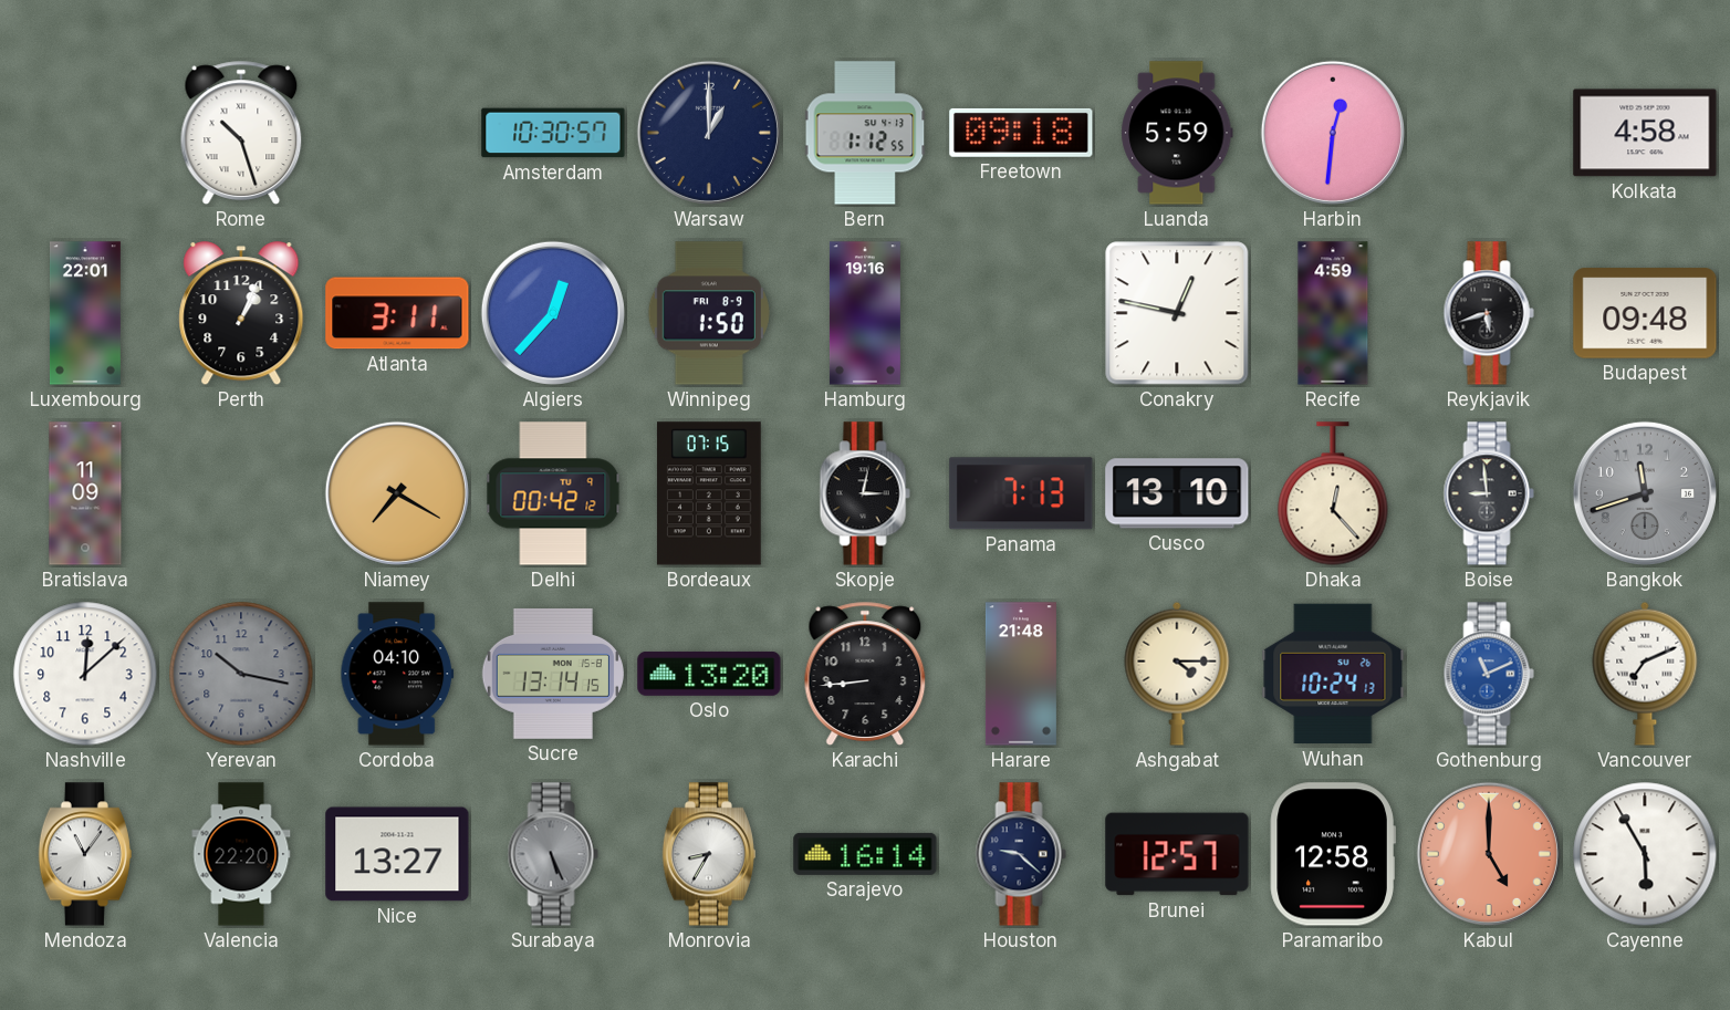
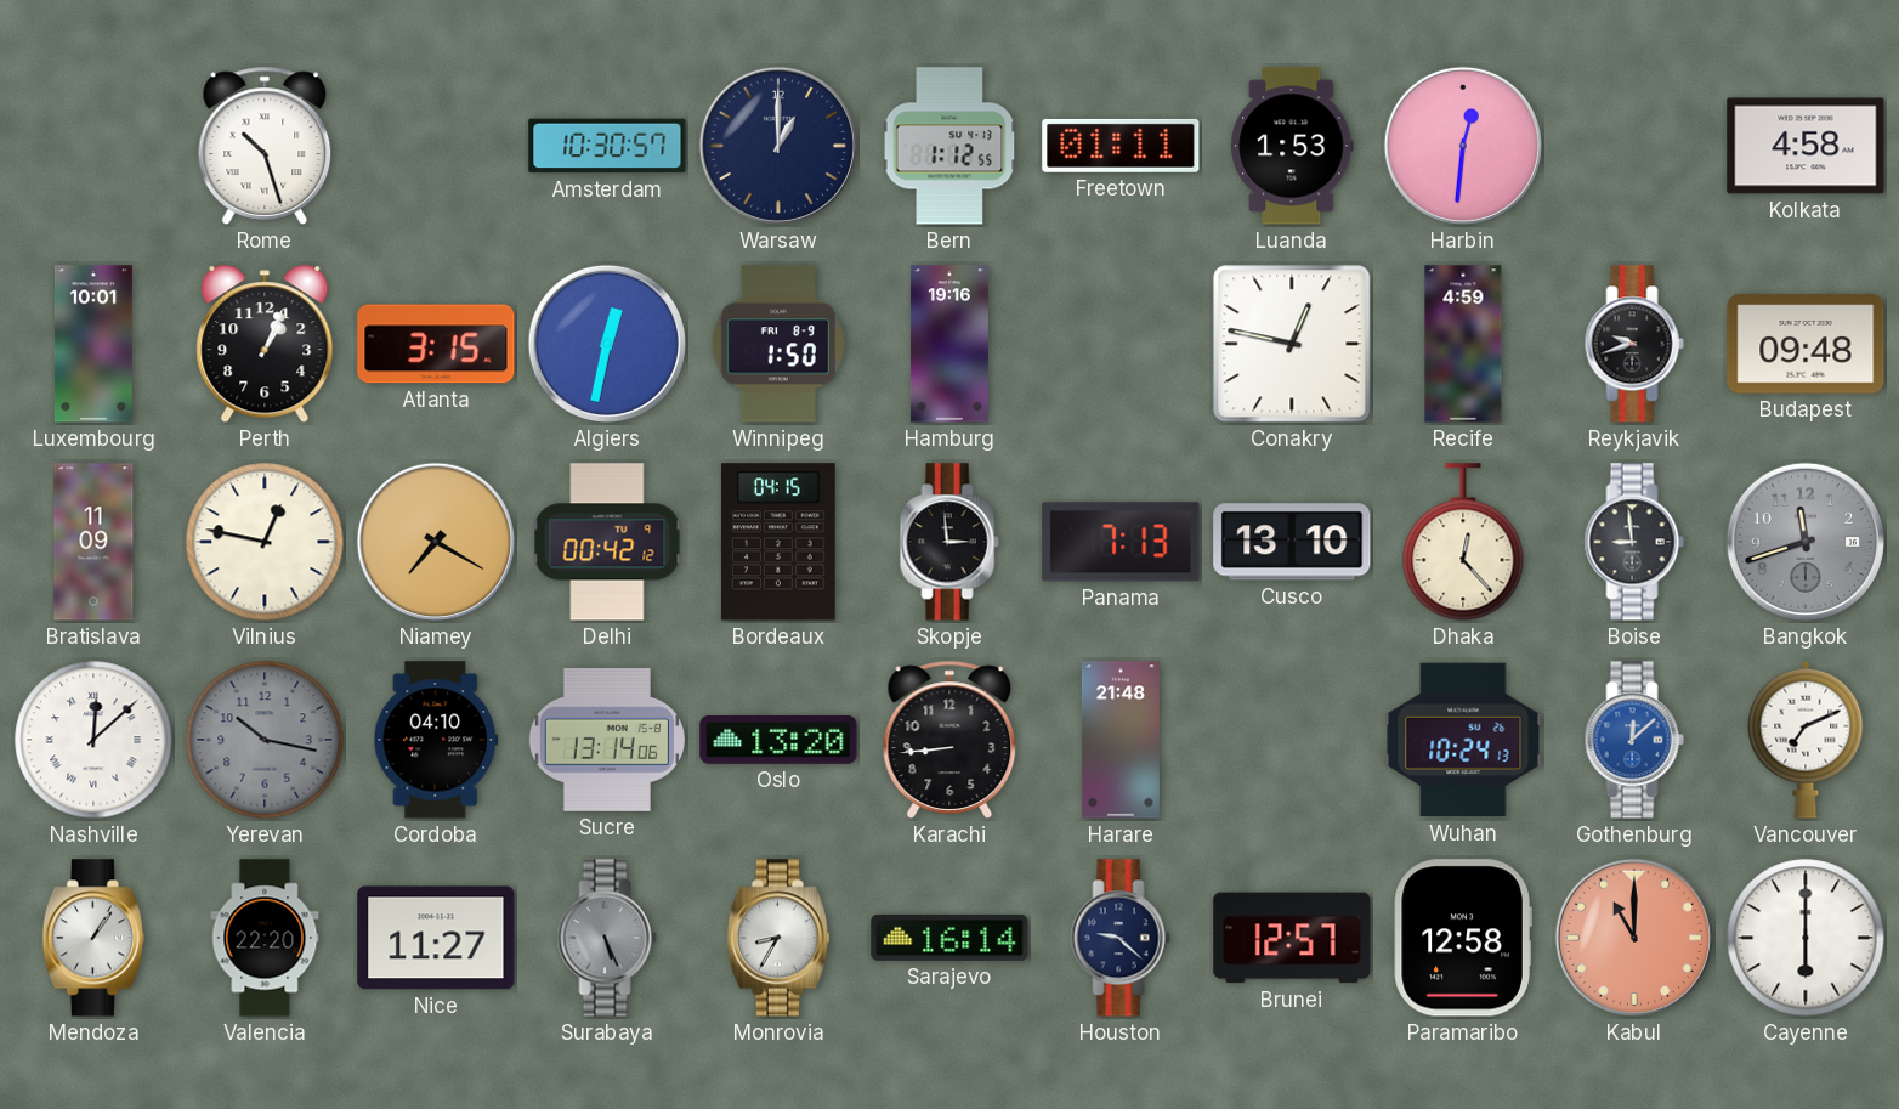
Freetown: 09:18 -> 01:11
Luanda: 5:59 -> 1:53
Luxembourg: 22:01 -> 10:01
Atlanta: 3:11 -> 3:15
Algiers: 12:37 -> 12:32
Reykjavik: 5:42 -> 9:42
Vilnius: none -> 12:47
Bordeaux: 07:15 -> 04:15
Skopje: 3:02 -> 2:59
Nashville numerals: Arabic -> Roman
Sucre: 13:14:15 -> 13:14:06
Ashgabat: 4:15 -> none
Gothenburg: 11:11 -> 12:08
Mendoza: 11:06 -> 1:06
Nice: 13:27 -> 11:27
Kabul: 5:00 -> 11:00
Cayenne: 5:55 -> 6:00
